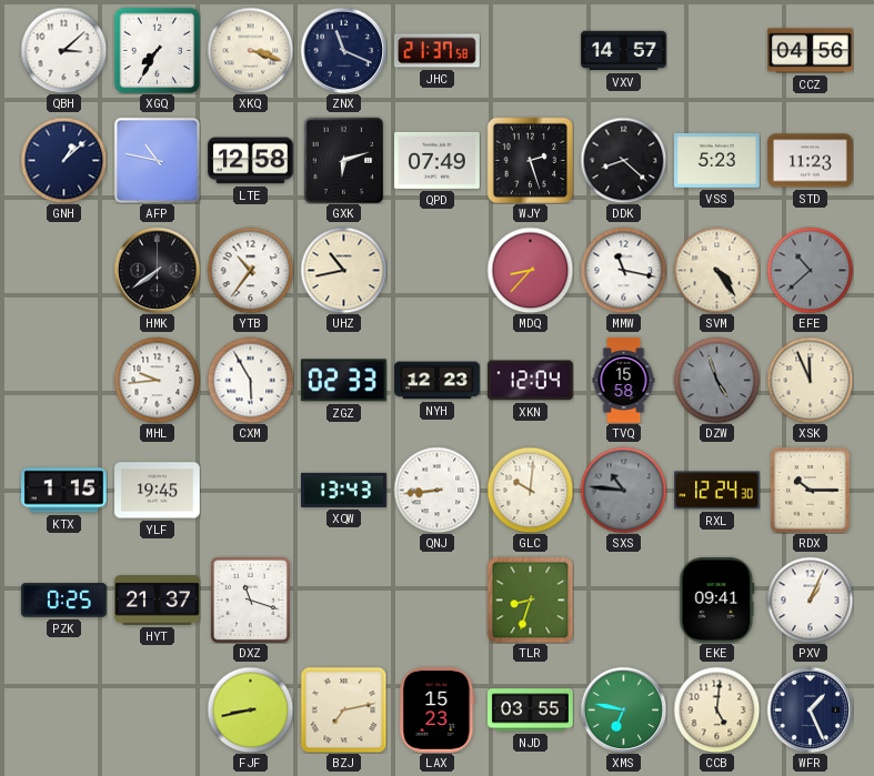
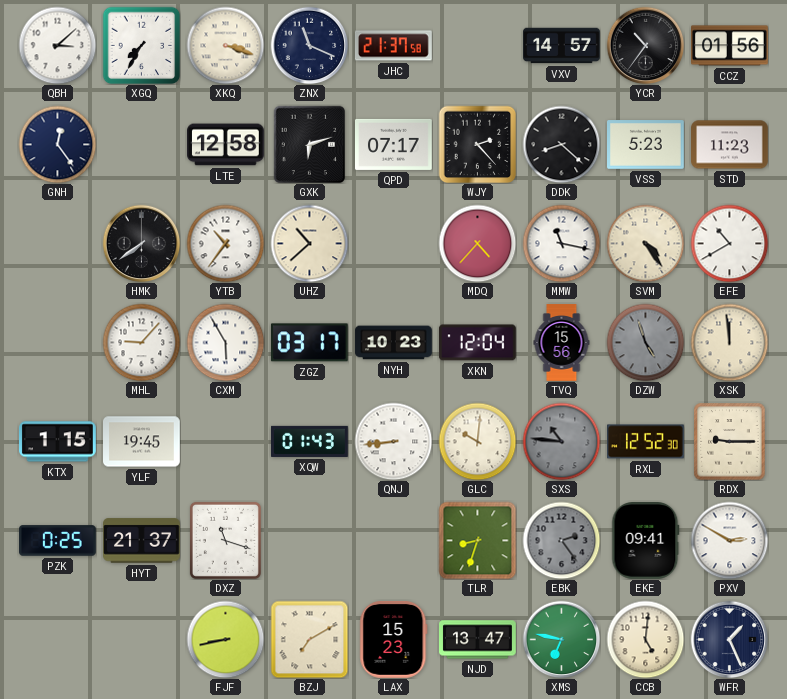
YCR: none -> 10:36
CCZ: 04:56 -> 01:56
GNH: 1:08 -> 12:24
AFP: 10:47 -> none
QPD: 07:49 -> 07:17
WJY: 2:27 -> 2:23
UHZ: 10:43 -> 10:38
MDQ: 8:37 -> 4:37
EFE: 10:38 -> 10:40
EFE dial: grey -> white
MHL: 9:44 -> 9:07
ZGZ: 02:33 -> 03:17
NYH: 12:23 -> 10:23
TVQ: 15:58 -> 15:56
XSK: 11:56 -> 11:59
XQW: 13:43 -> 01:43
RXL: 12:24 -> 12:52
RDX: 10:15 -> 9:15
EBK: none -> 2:24
PXV: 1:04 -> 2:50
BZJ: 7:13 -> 7:10
NJD: 03:55 -> 13:47
